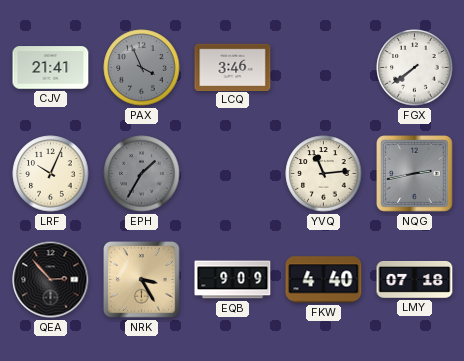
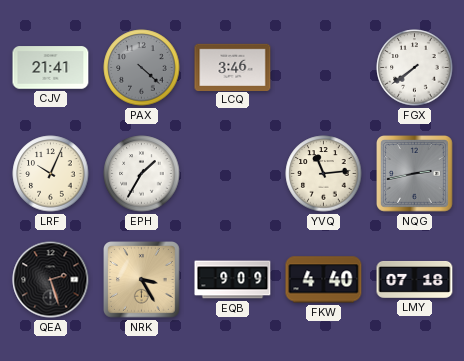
PAX: 3:56 -> 4:22
EPH dial: grey -> white
QEA: 2:53 -> 2:27
